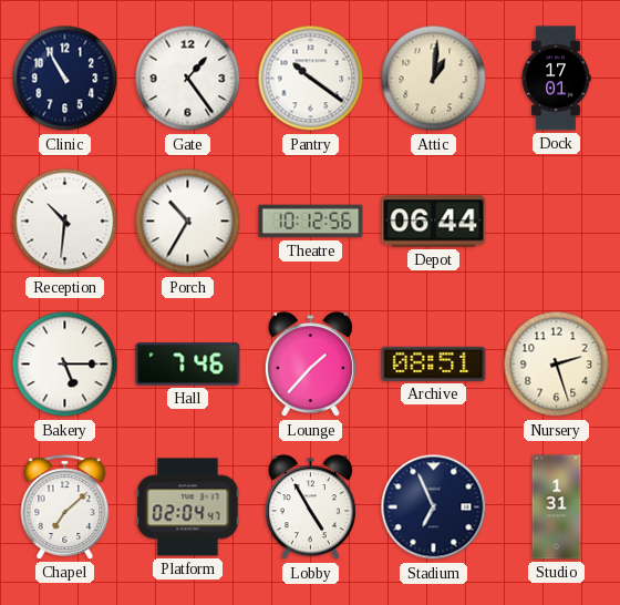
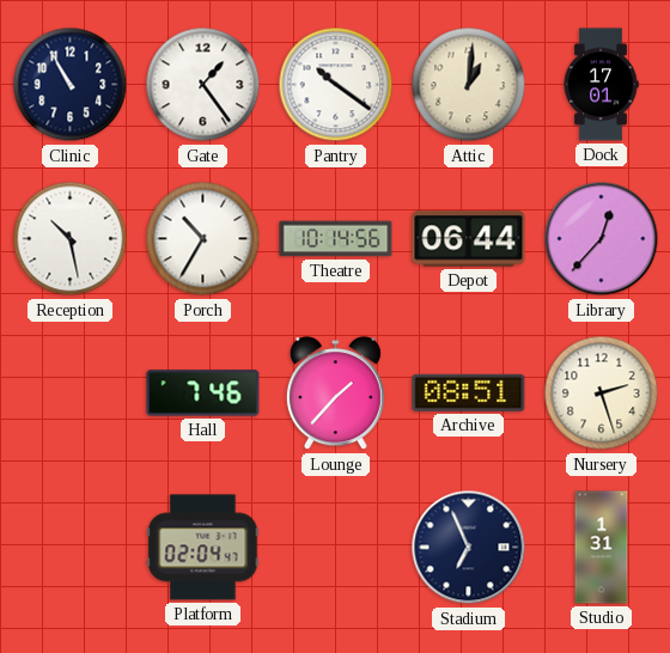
Reception: 10:31 -> 10:28
Theatre: 10:12 -> 10:14
Library: none -> 12:37
Bakery: 5:15 -> none
Chapel: 7:08 -> none
Lobby: 4:55 -> none
